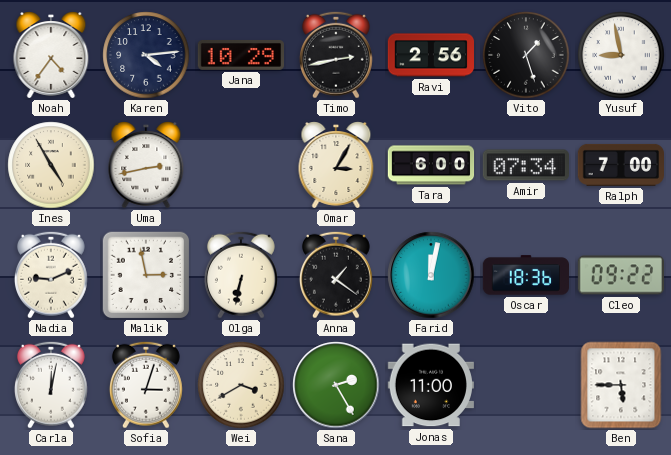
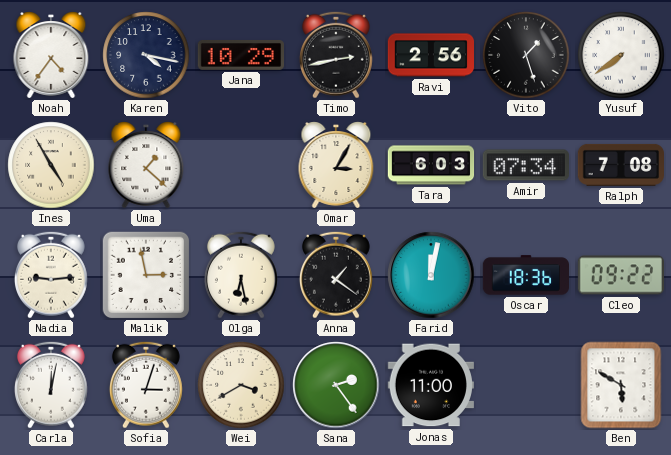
Karen: 4:14 -> 4:17
Yusuf: 8:58 -> 7:39
Uma: 2:43 -> 1:22
Tara: 6:00 -> 6:03
Ralph: 7:00 -> 7:08
Nadia: 9:11 -> 9:14
Olga: 6:32 -> 6:28
Sana: 2:25 -> 2:24
Ben: 5:45 -> 5:50
